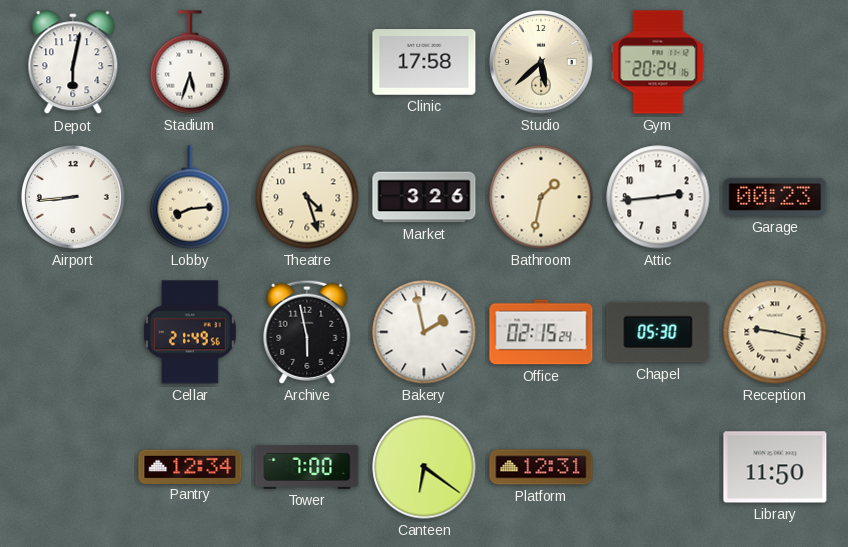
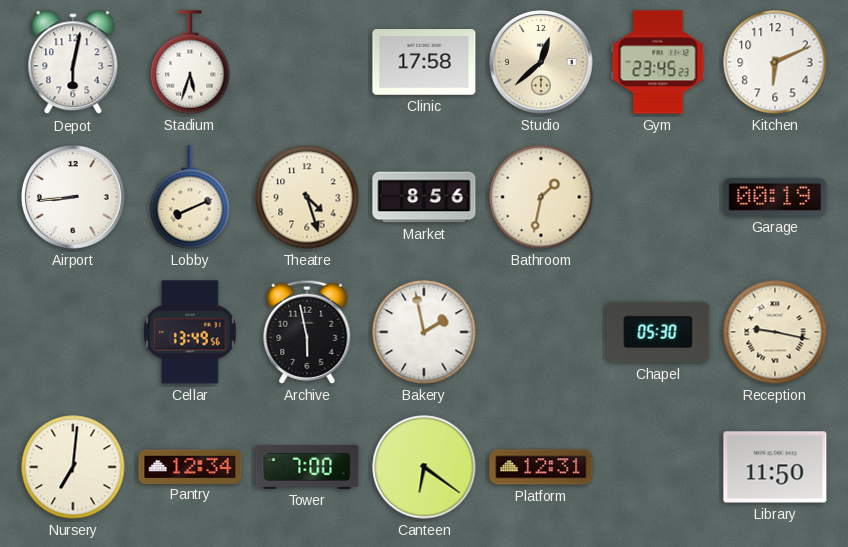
Studio: 5:38 -> 12:38
Gym: 20:24 -> 23:45
Kitchen: none -> 6:11
Lobby: 8:14 -> 8:11
Market: 3:26 -> 8:56
Attic: 2:44 -> none
Garage: 00:23 -> 00:19
Cellar: 21:49 -> 13:49
Office: 02:15 -> none
Nursery: none -> 7:01
